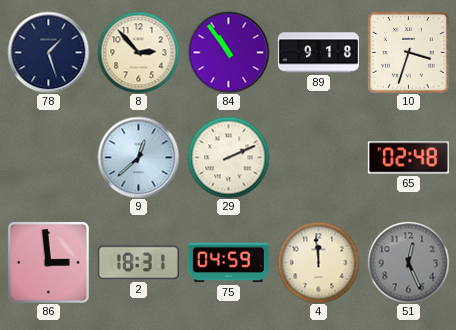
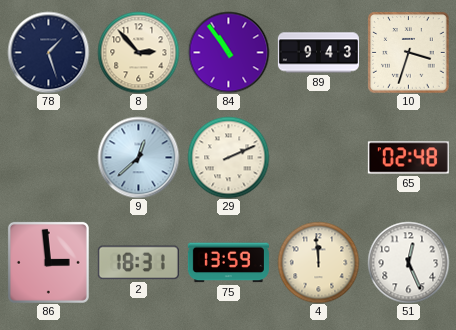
89: 9:18 -> 9:43
75: 04:59 -> 13:59
51 dial: grey -> white
